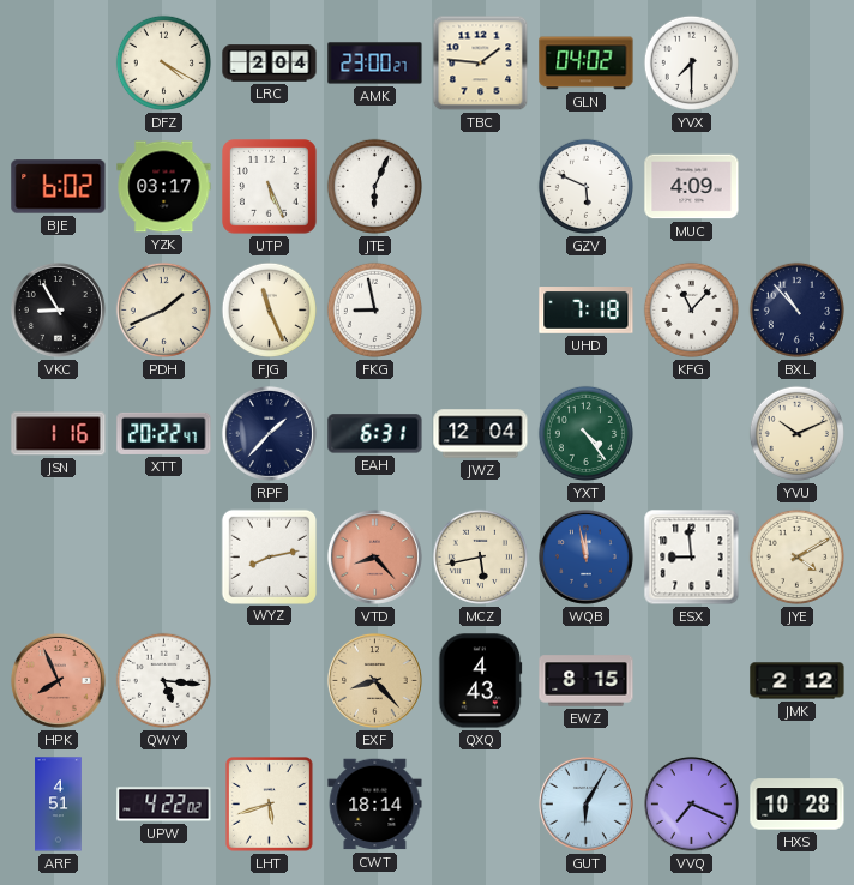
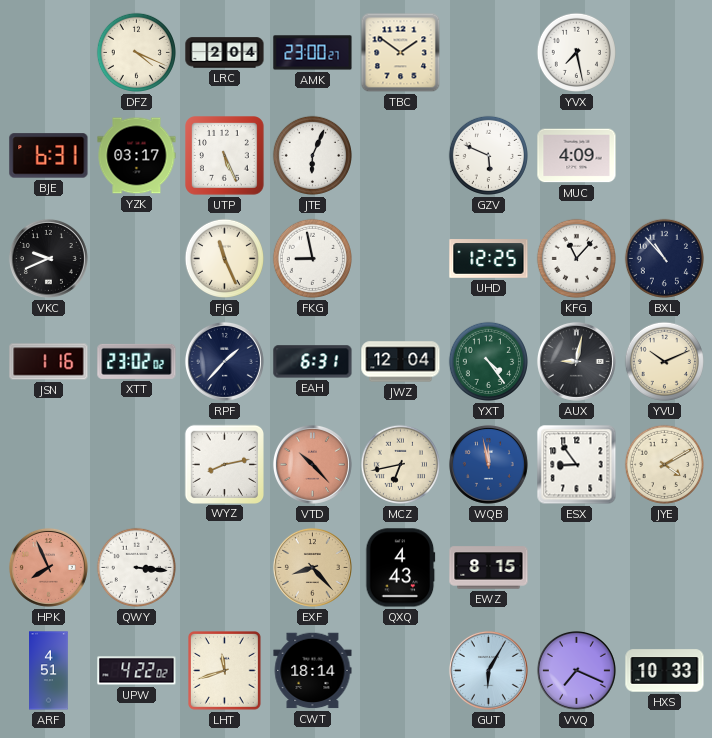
DFZ: 4:20 -> 4:19
TBC: 1:46 -> 1:51
GLN: 04:02 -> none
YVX: 7:30 -> 7:28
BJE: 6:02 -> 6:31
VKC: 8:55 -> 9:41
PDH: 1:41 -> none
UHD: 7:18 -> 12:25
XTT: 20:22 -> 23:02
AUX: none -> 9:02
VTD: 8:23 -> 10:23
MCZ: 5:43 -> 6:43
ESX: 8:59 -> 8:54
QWY: 5:16 -> 3:16
JMK: 2:12 -> none
LHT: 5:42 -> 11:42
HXS: 10:28 -> 10:33
